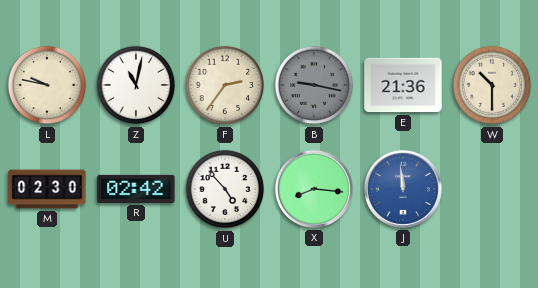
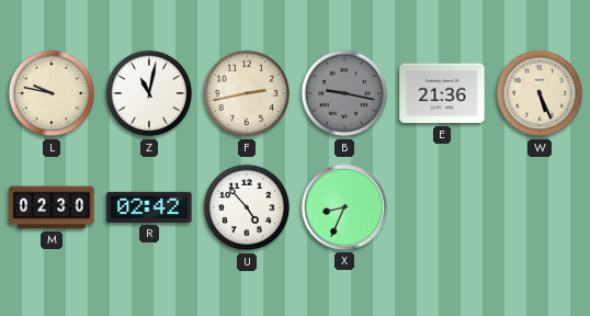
F: 2:36 -> 2:43
W: 10:30 -> 5:26
X: 8:16 -> 8:34
J: 11:59 -> none
